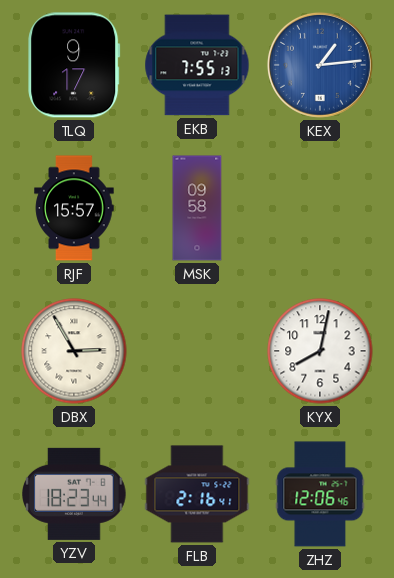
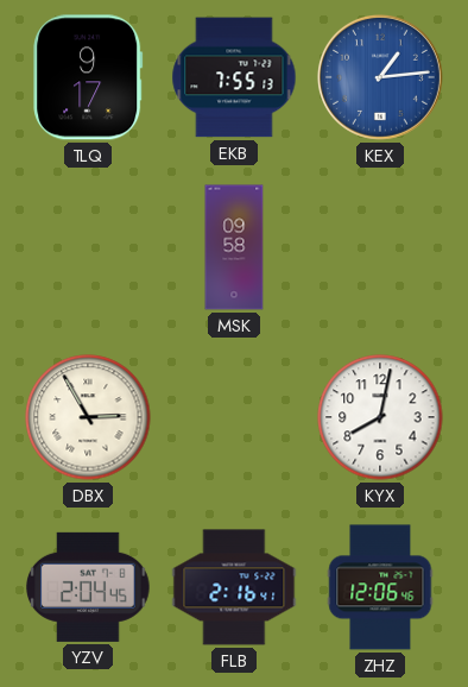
RJF: 15:57 -> none
YZV: 18:23 -> 2:04
